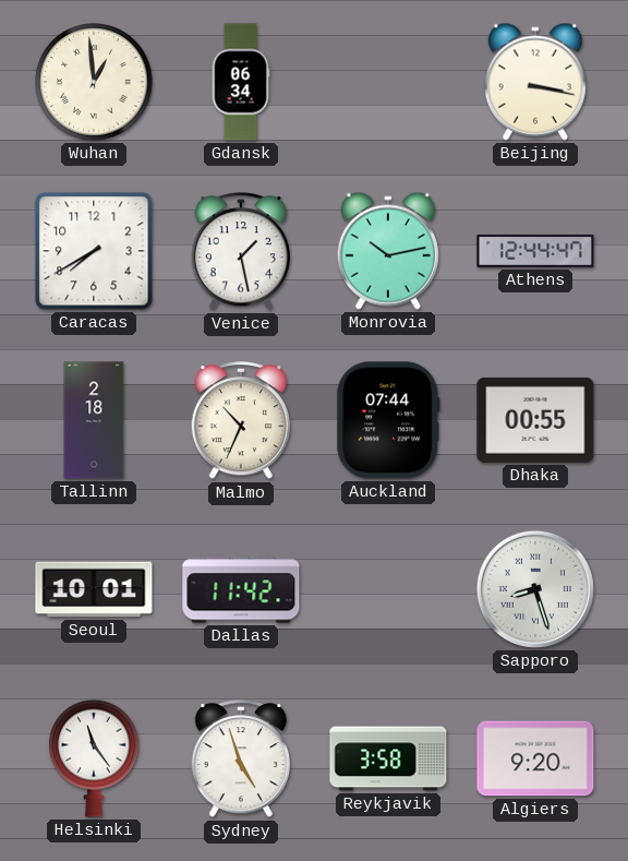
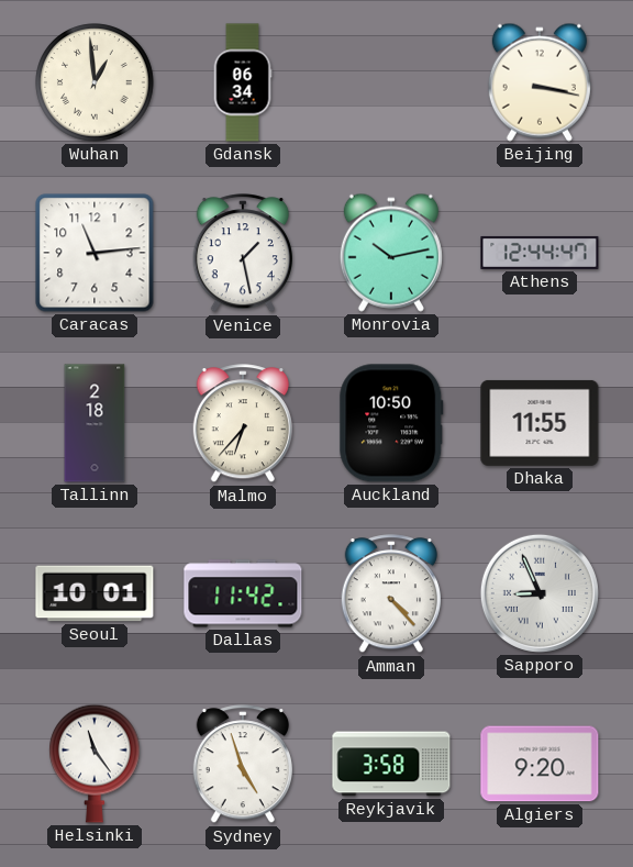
Caracas: 7:40 -> 11:14
Malmo: 10:34 -> 6:37
Auckland: 07:44 -> 10:50
Dhaka: 00:55 -> 11:55
Amman: none -> 4:23
Sapporo: 8:27 -> 8:56
